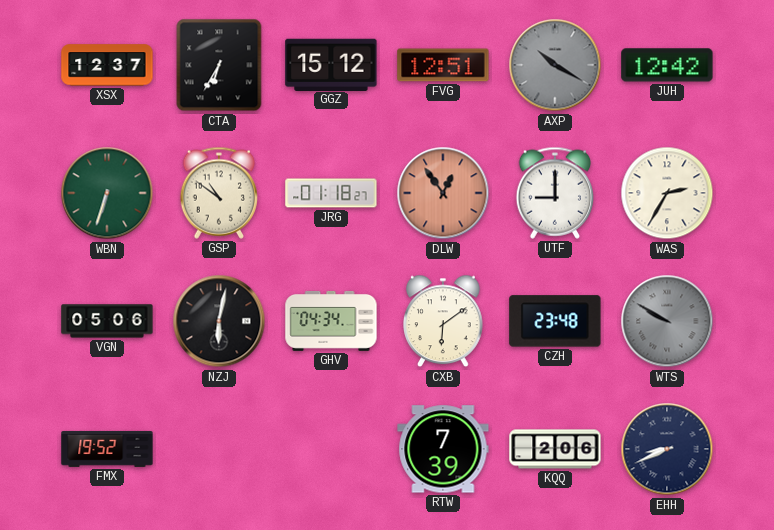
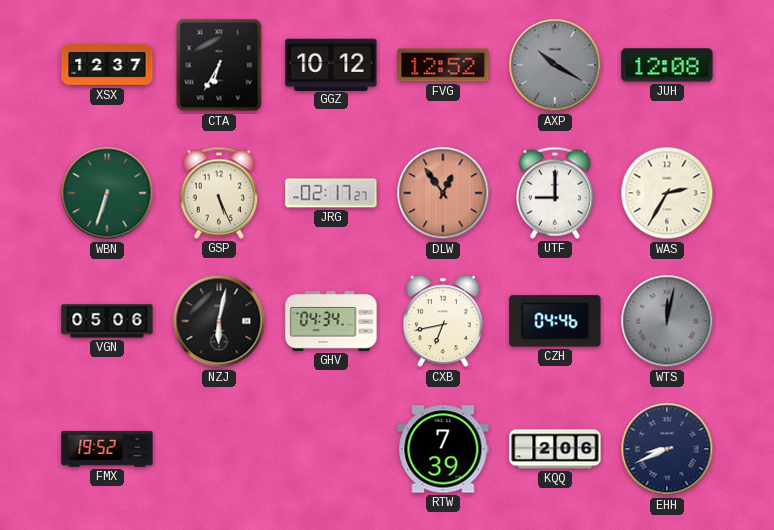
GGZ: 15:12 -> 10:12
FVG: 12:51 -> 12:52
JUH: 12:42 -> 12:08
GSP: 10:51 -> 5:26
JRG: 01:18 -> 02:17
CXB: 6:09 -> 6:43
CZH: 23:48 -> 04:46
WTS: 9:50 -> 12:02
